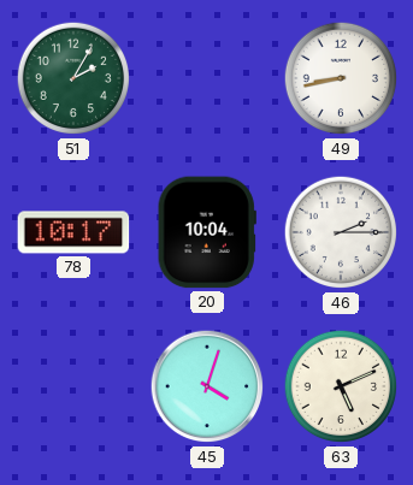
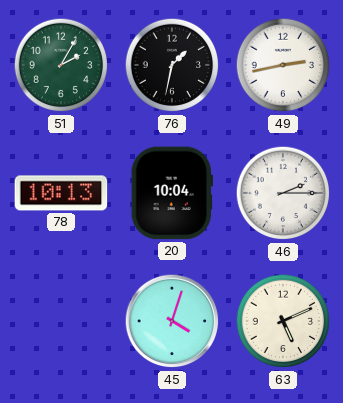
76: none -> 1:32
49: 8:43 -> 2:43
78: 10:17 -> 10:13
